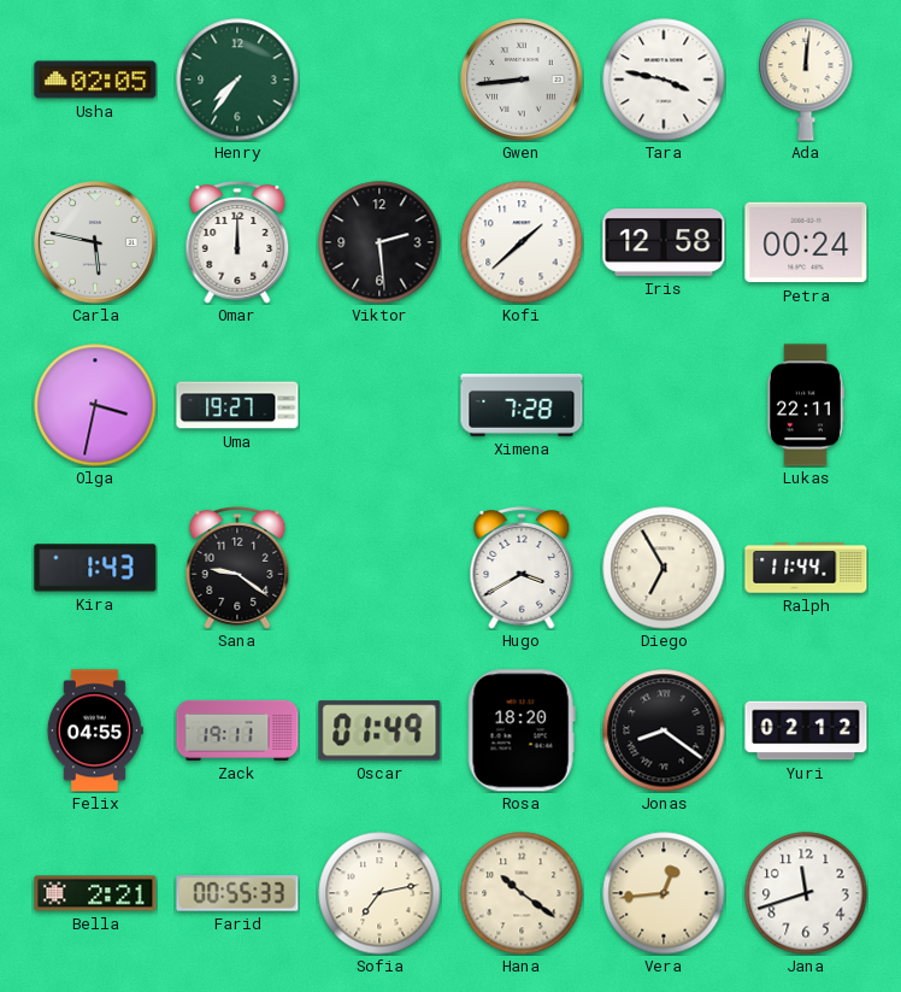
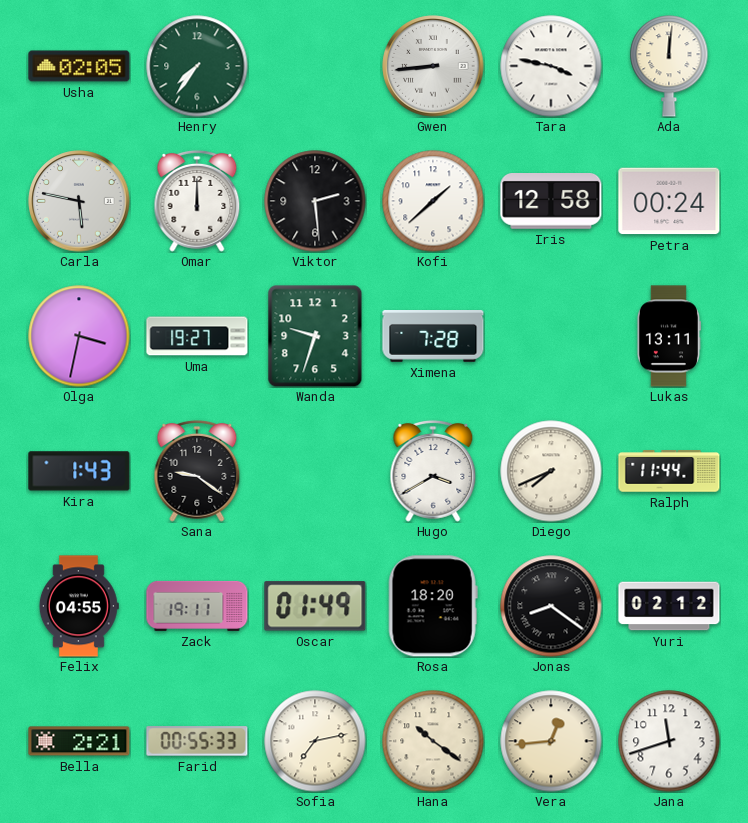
Wanda: none -> 9:33
Lukas: 22:11 -> 13:11
Diego: 6:55 -> 7:41
